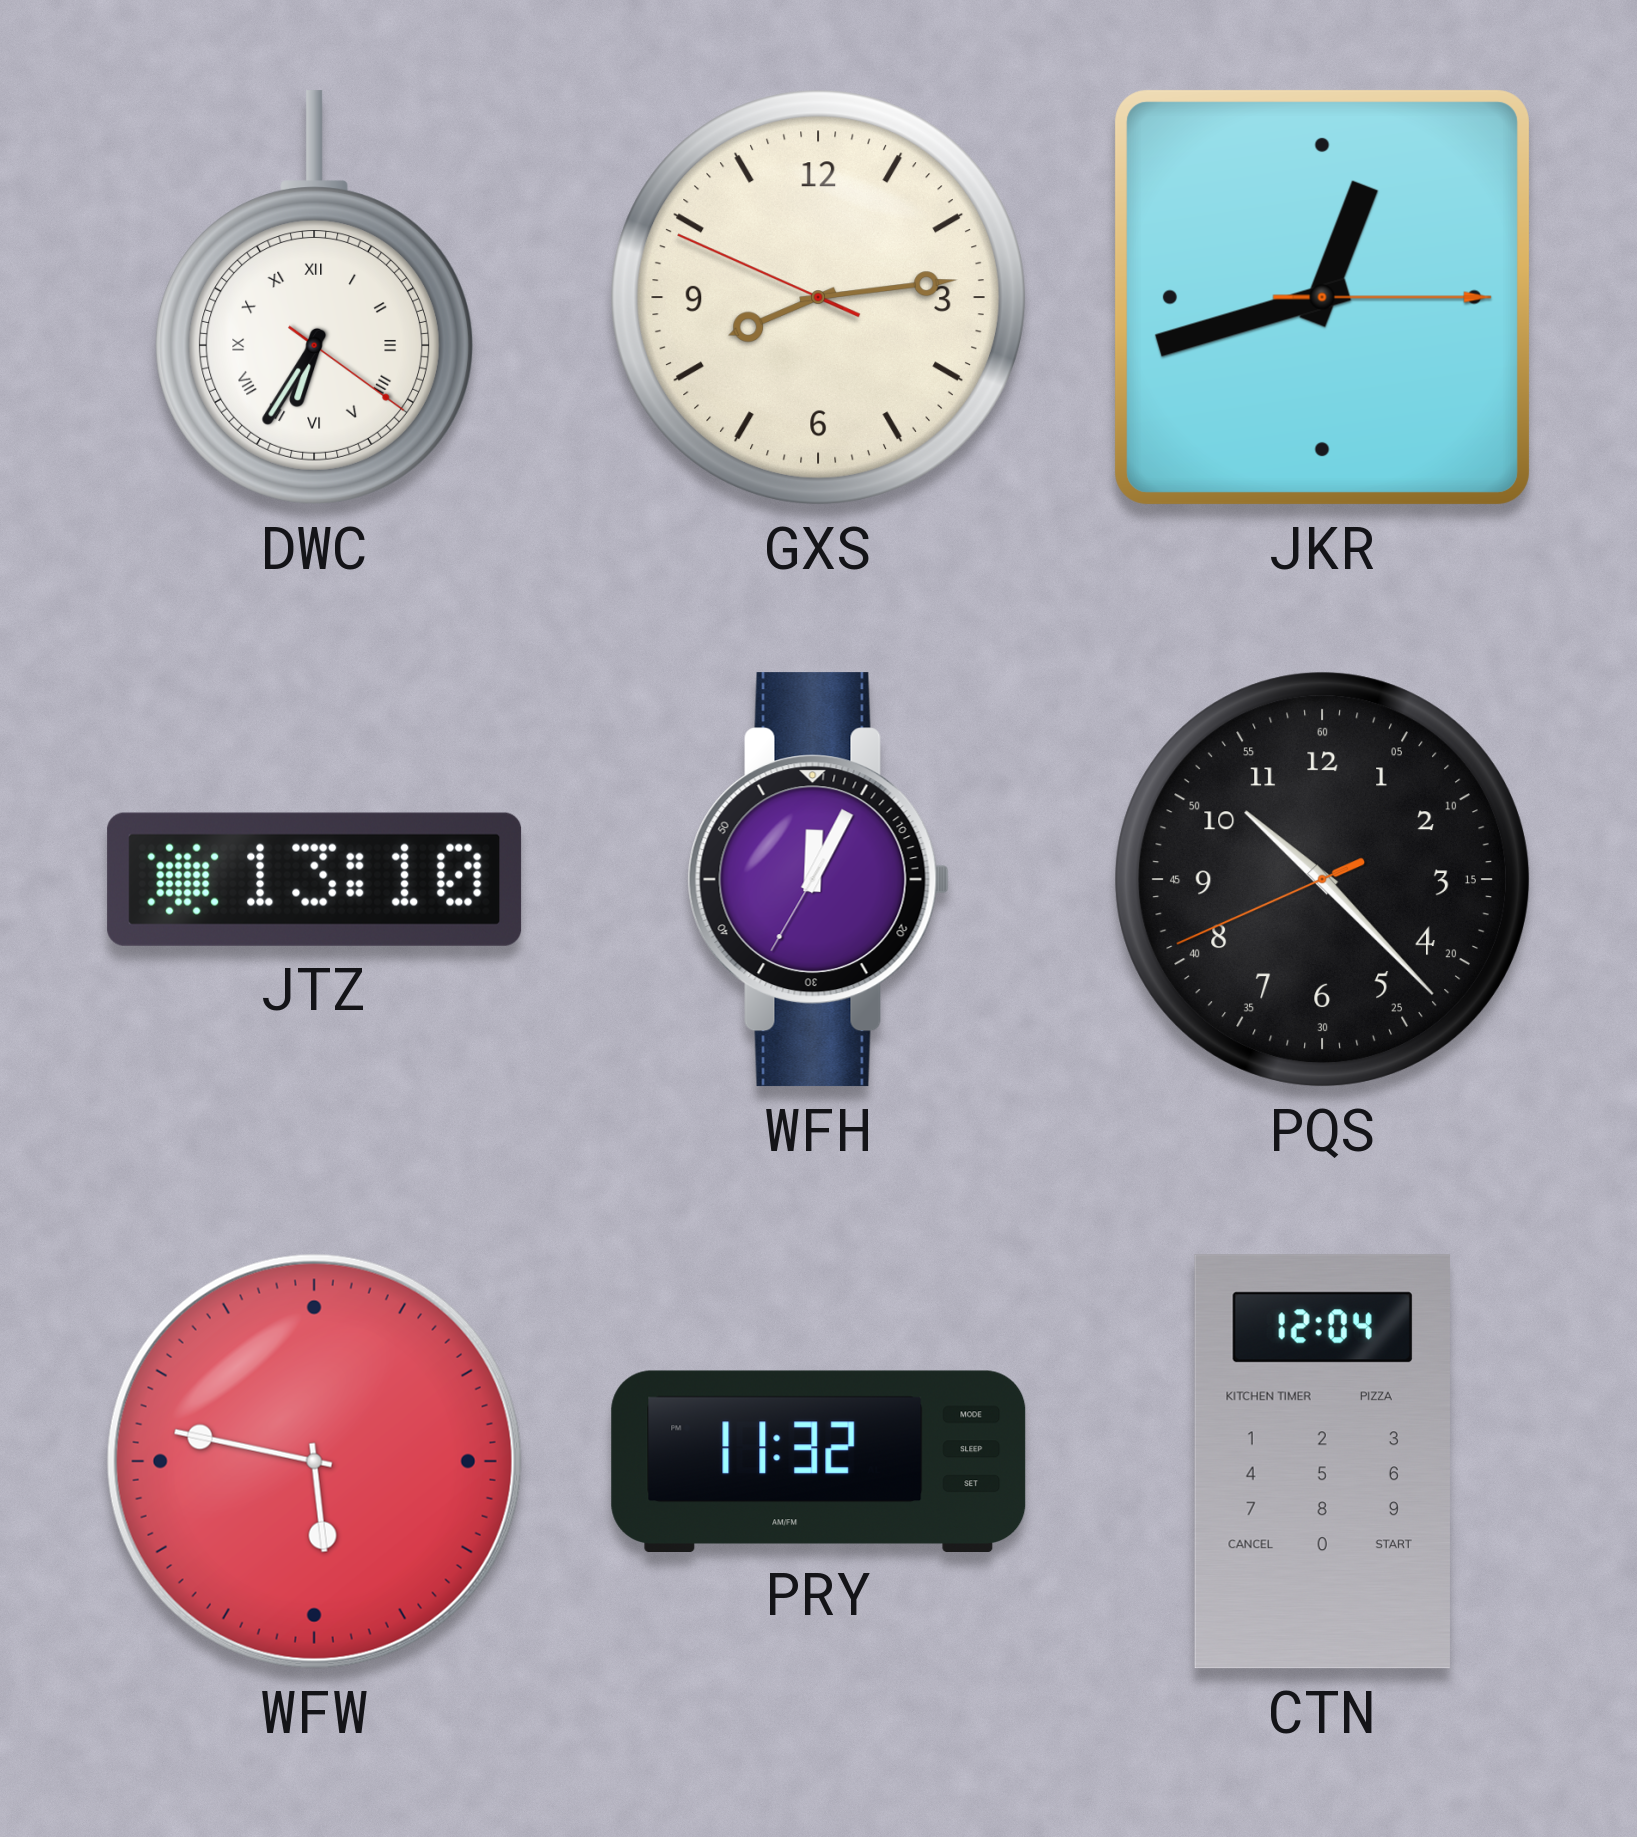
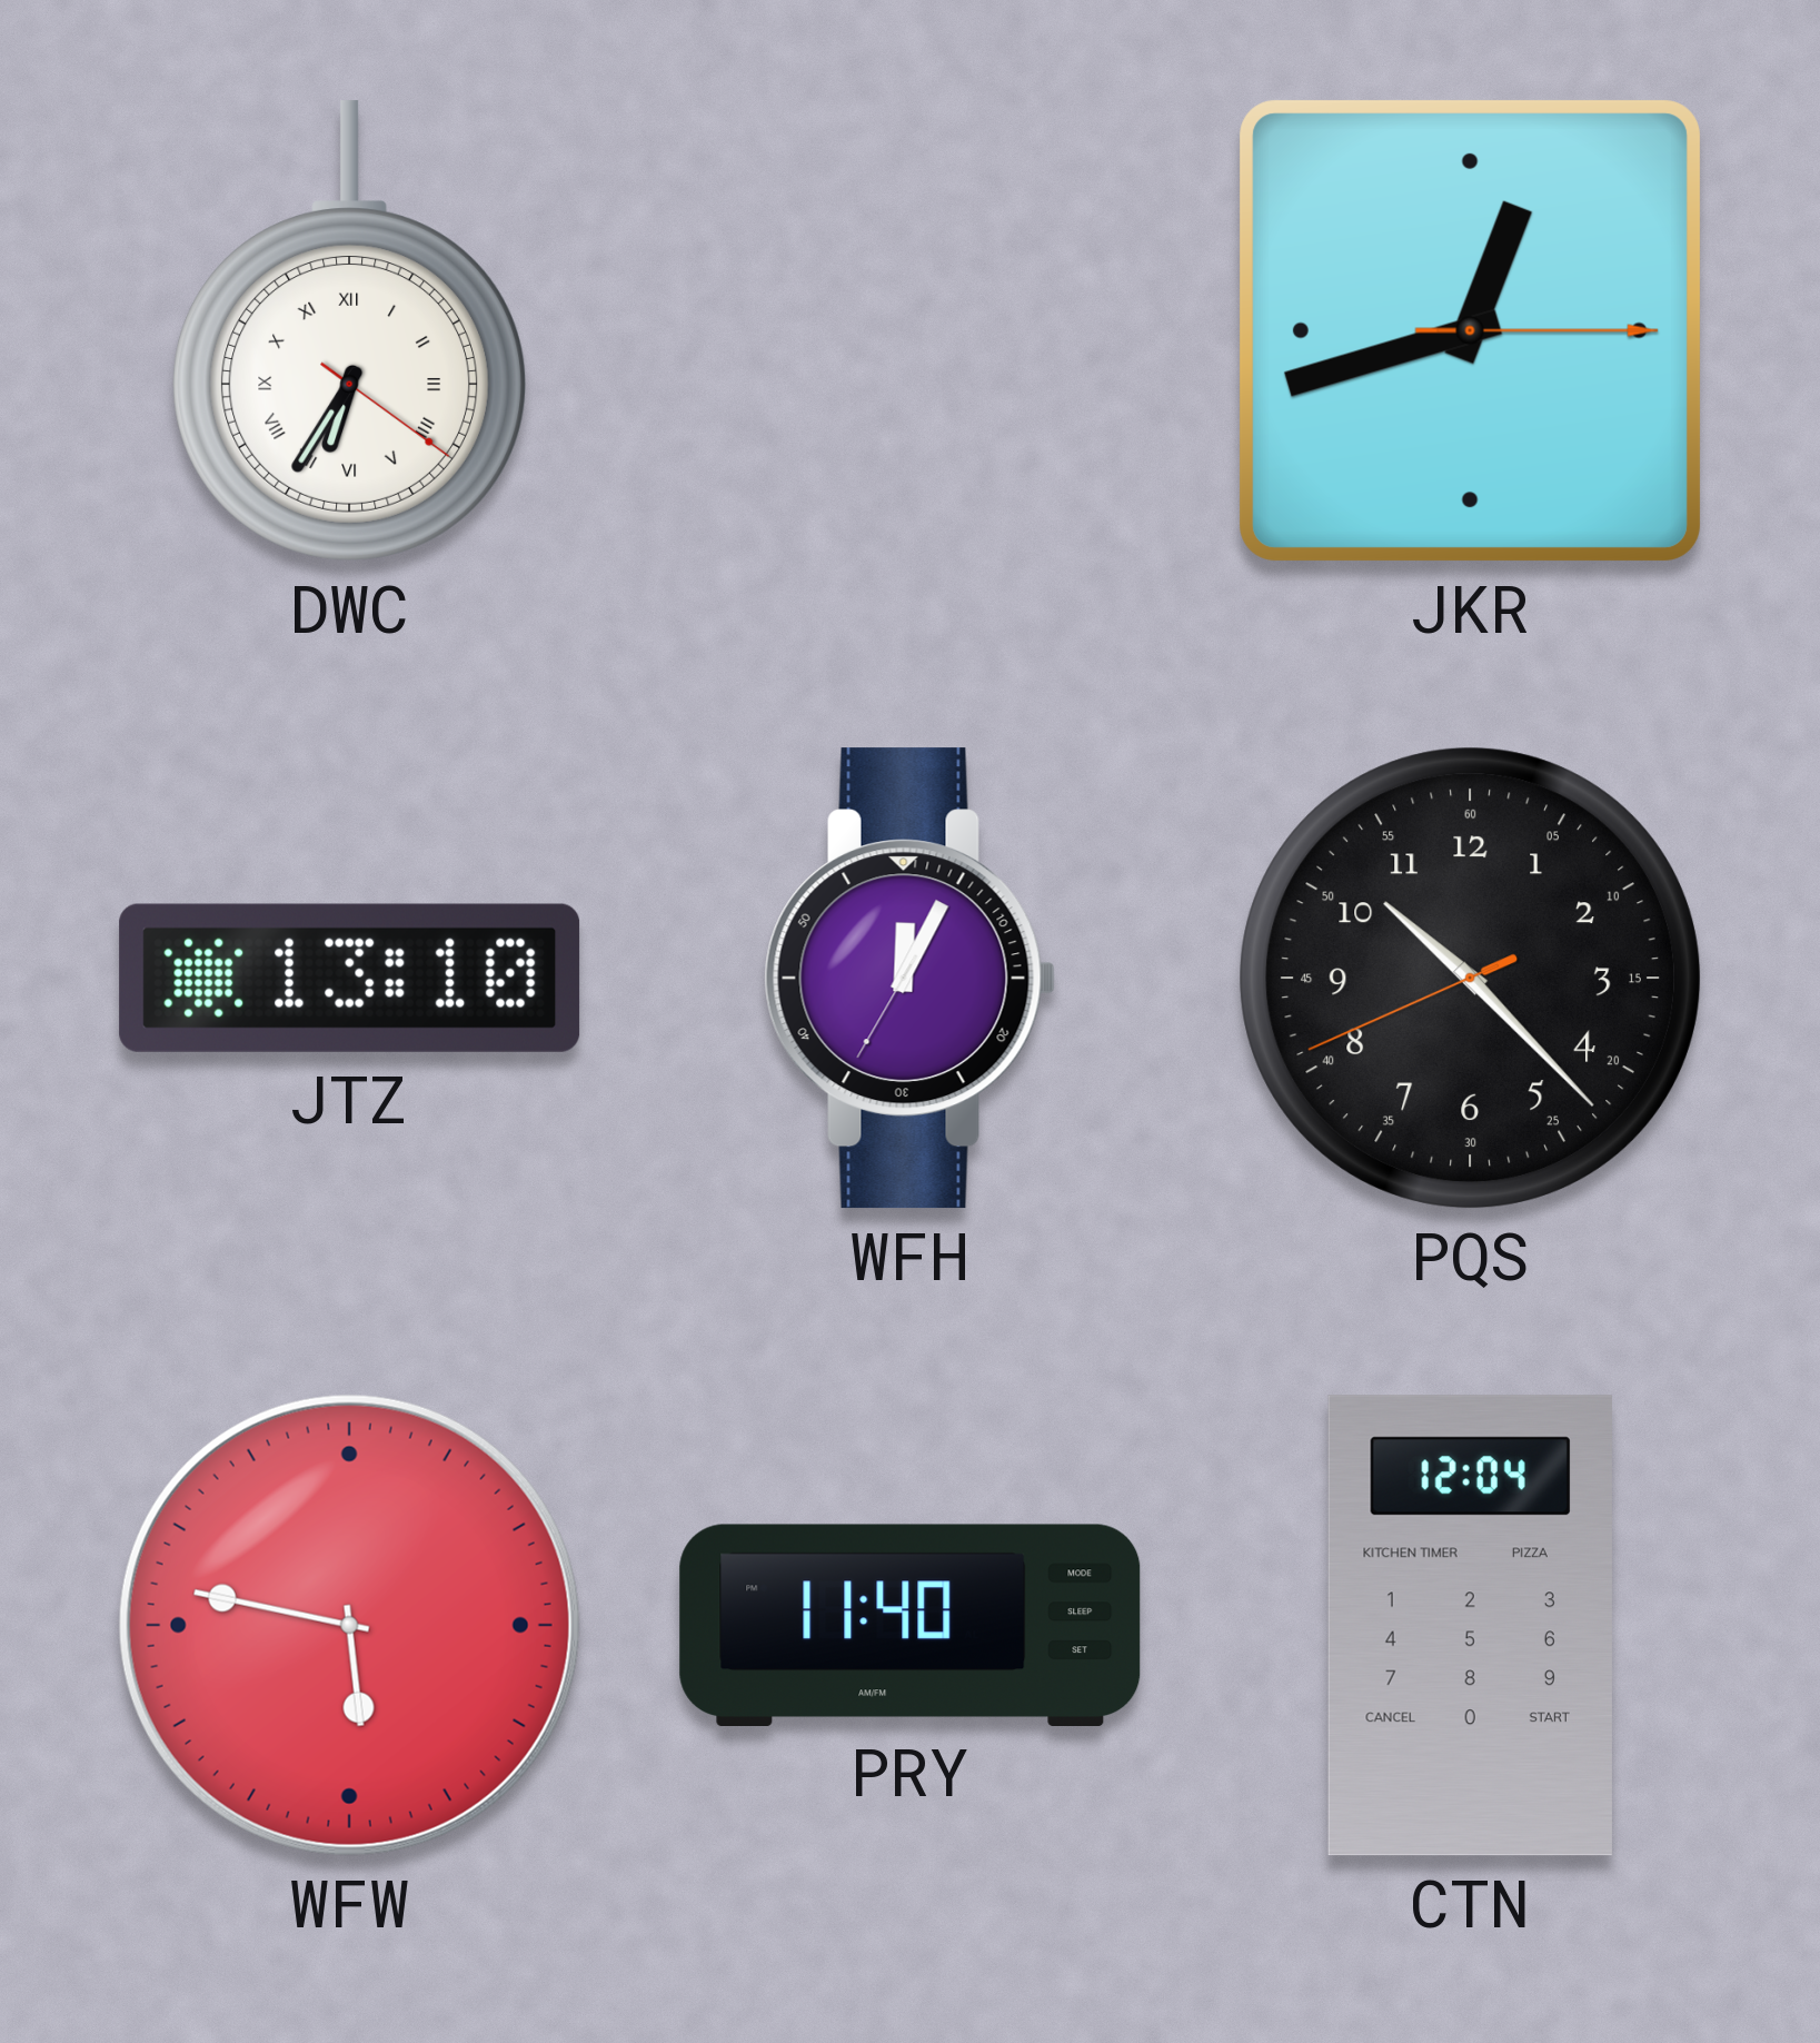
GXS: 8:13 -> none
PRY: 11:32 -> 11:40
